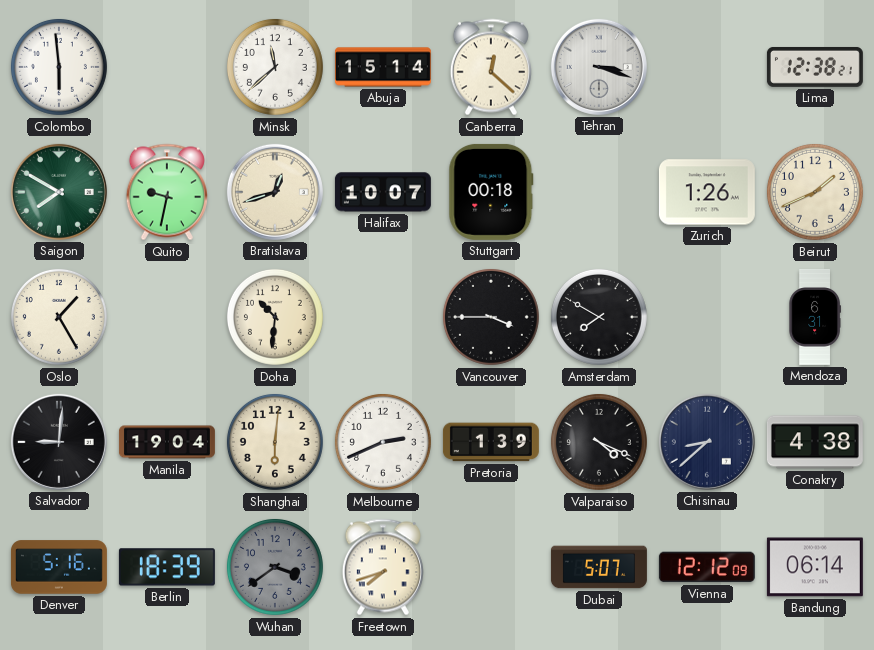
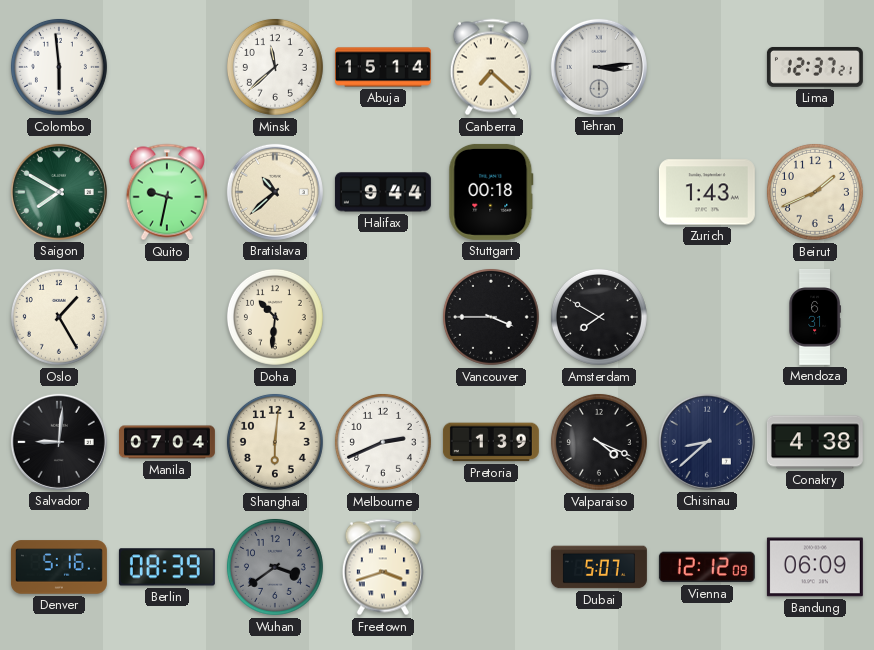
Canberra: 12:22 -> 7:22
Tehran: 3:18 -> 3:14
Lima: 12:38 -> 12:37
Bratislava: 12:42 -> 10:38
Halifax: 10:07 -> 9:44
Zurich: 1:26 -> 1:43
Manila: 19:04 -> 07:04
Berlin: 18:39 -> 08:39
Freetown: 7:42 -> 3:42
Bandung: 06:14 -> 06:09
